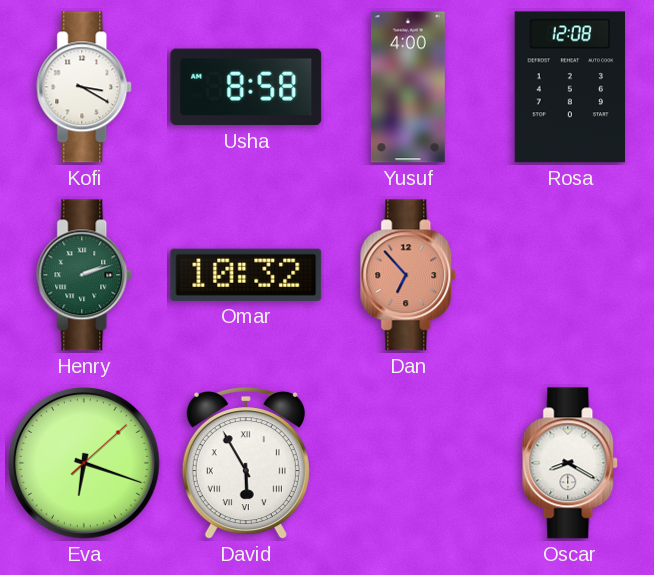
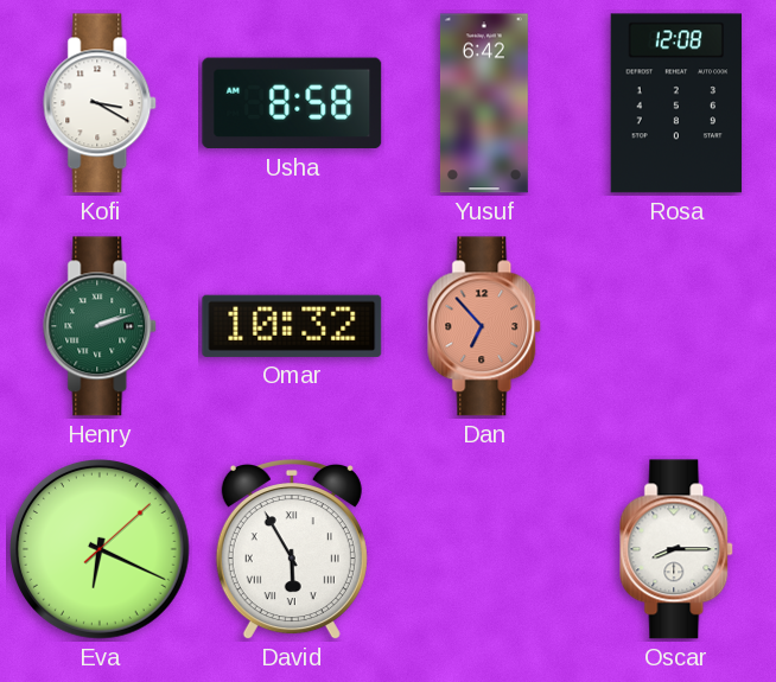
Yusuf: 4:00 -> 6:42
Eva: 6:18 -> 6:19
Oscar: 8:20 -> 8:15
